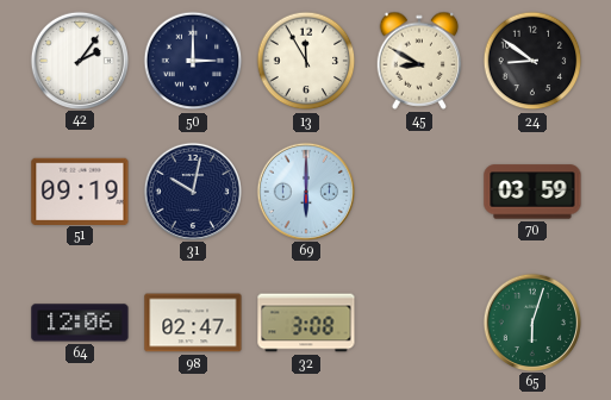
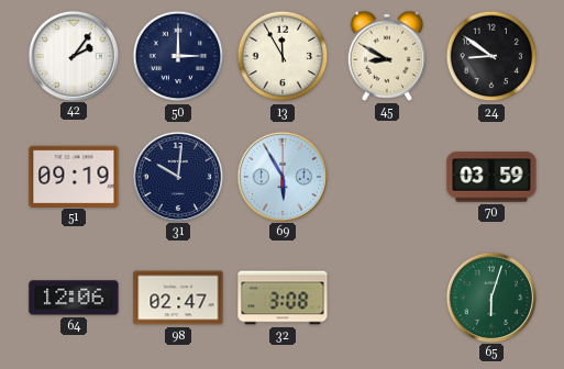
31: 10:02 -> 10:01
69: 6:00 -> 5:55
